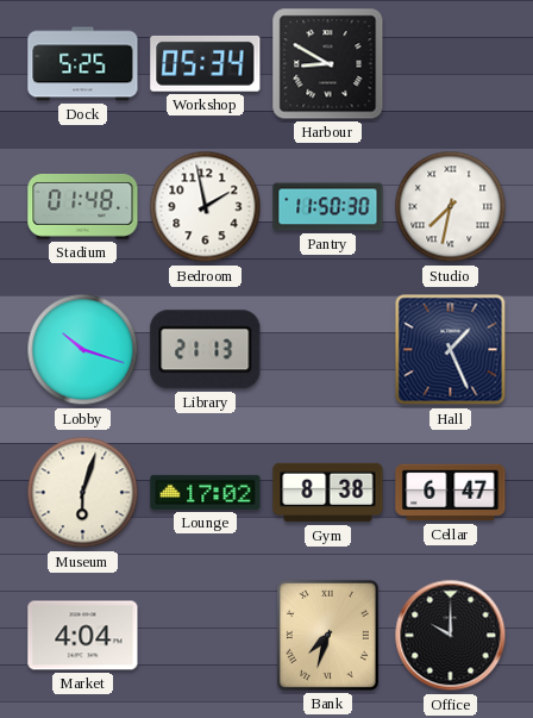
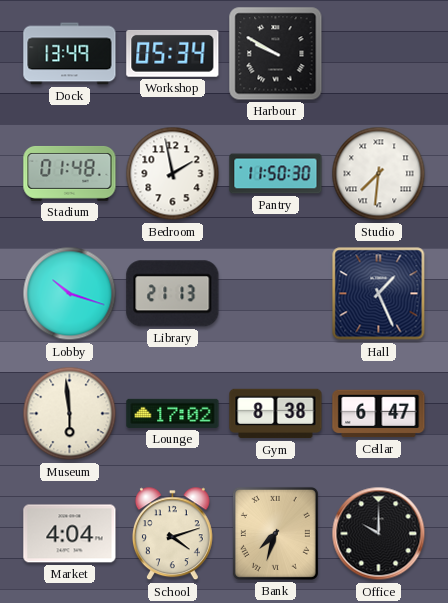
Dock: 5:25 -> 13:49
Harbour: 8:50 -> 9:50
Studio: 7:32 -> 7:31
Museum: 6:03 -> 5:59
School: none -> 4:12
